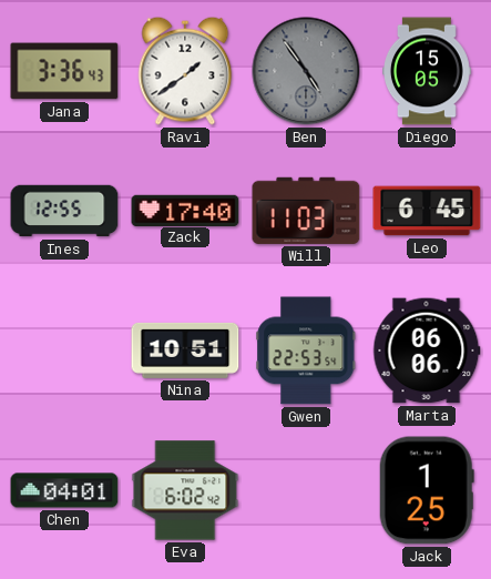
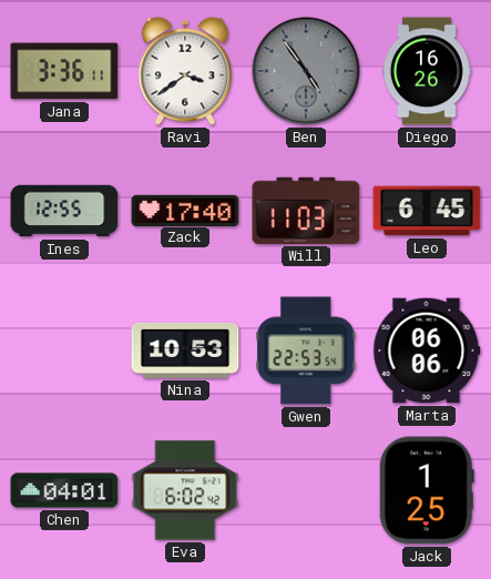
Jana: 3:36:43 -> 3:36:11
Ravi: 1:39 -> 3:39
Diego: 15:05 -> 16:26
Nina: 10:51 -> 10:53
